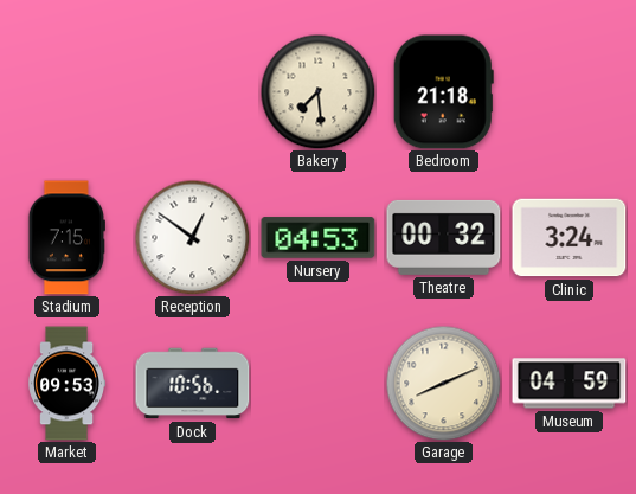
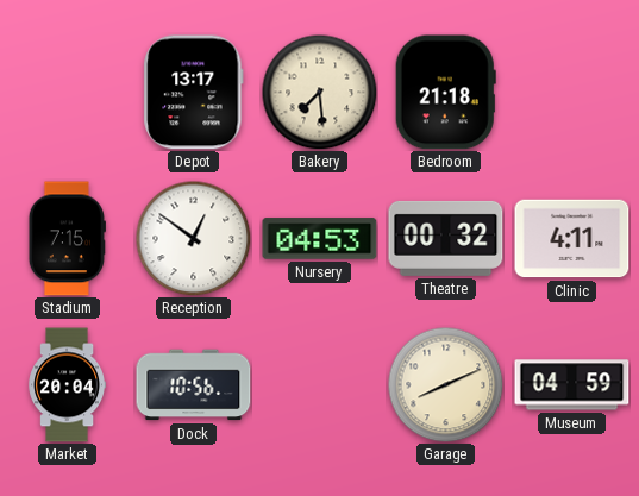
Depot: none -> 13:17
Clinic: 3:24 -> 4:11
Market: 09:53 -> 20:04
